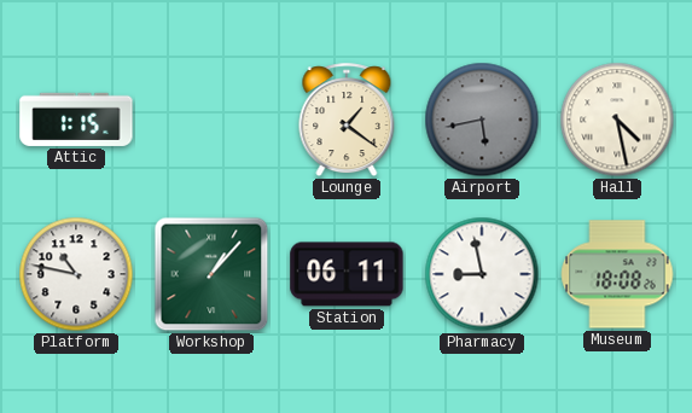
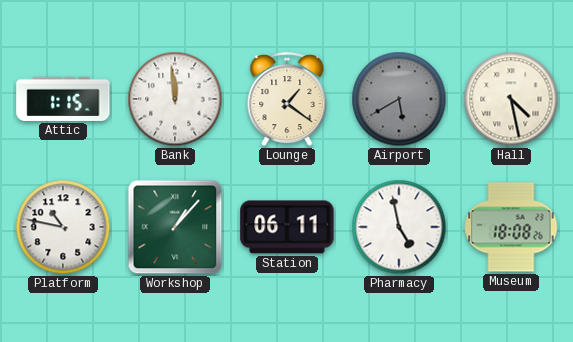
Bank: none -> 11:59
Airport: 5:43 -> 5:40
Pharmacy: 8:58 -> 4:58
